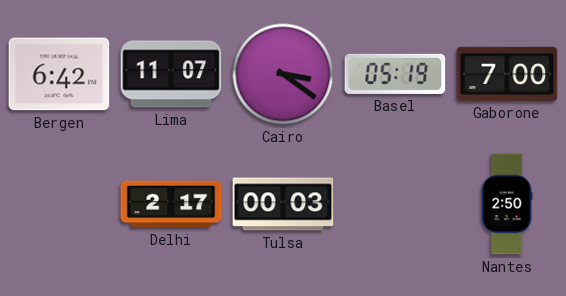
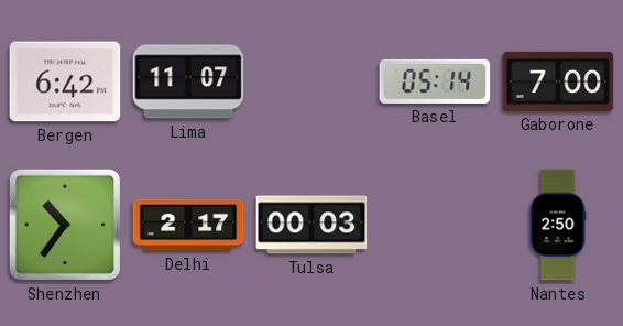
Cairo: 3:21 -> none
Basel: 05:19 -> 05:14
Shenzhen: none -> 10:36
